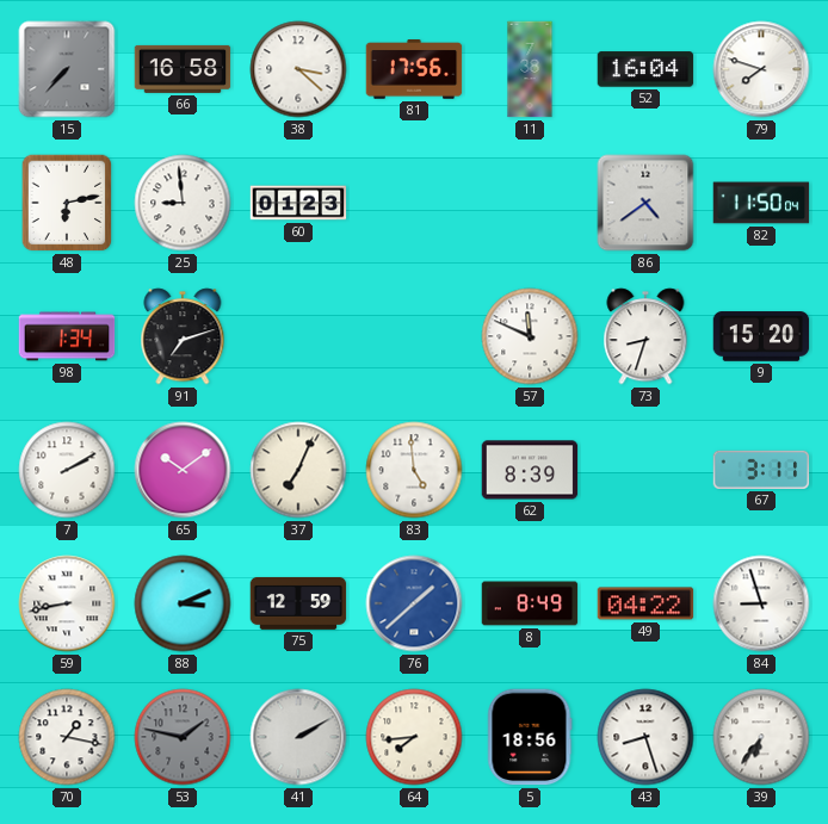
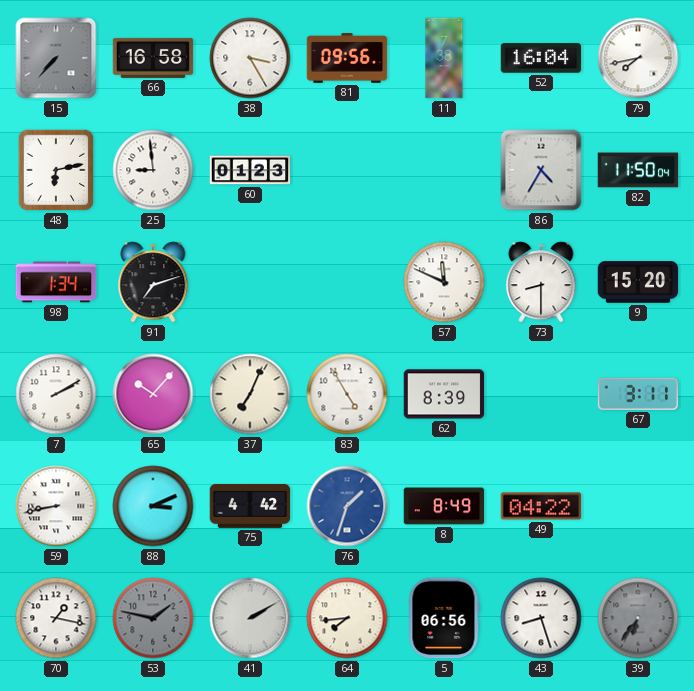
38: 3:22 -> 3:25
81: 17:56 -> 09:56
79: 7:48 -> 7:43
86: 4:39 -> 4:35
73: 8:33 -> 8:30
65: 10:09 -> 10:07
83: 4:59 -> 4:55
75: 12:59 -> 4:42
76: 1:38 -> 1:33
84: 8:57 -> none
5: 18:56 -> 06:56
39 dial: white -> grey
